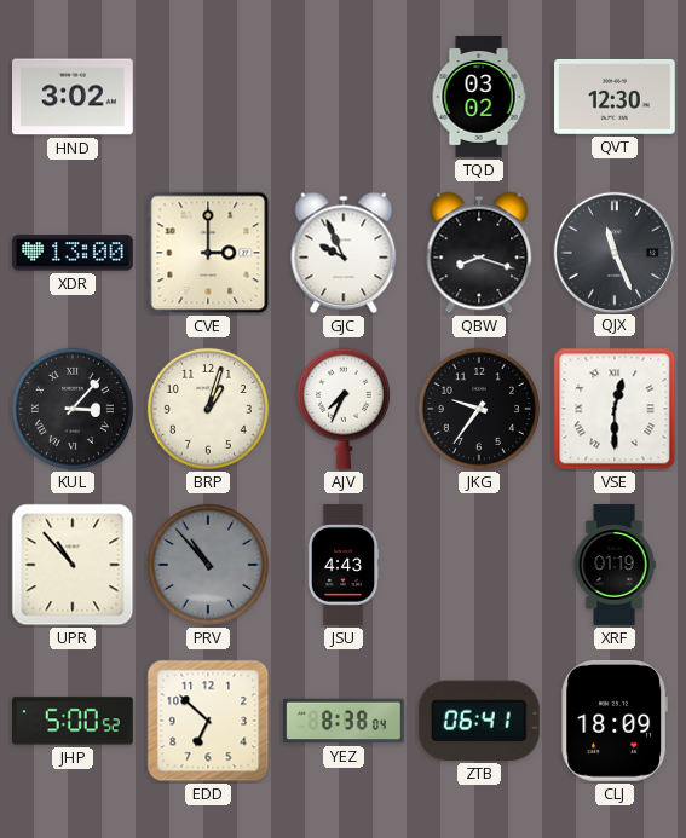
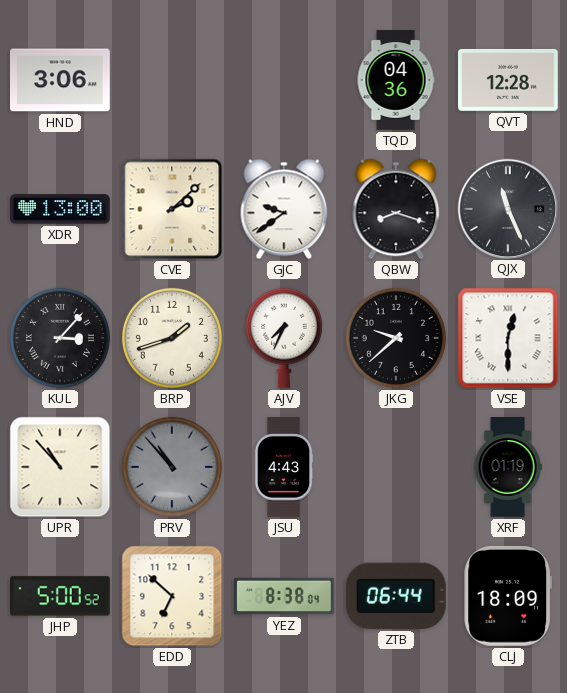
HND: 3:02 -> 3:06
TQD: 03:02 -> 04:36
QVT: 12:30 -> 12:28
CVE: 3:00 -> 2:08
GJC: 9:56 -> 9:39
BRP: 1:03 -> 1:42
JKG: 9:36 -> 9:38
ZTB: 06:41 -> 06:44
